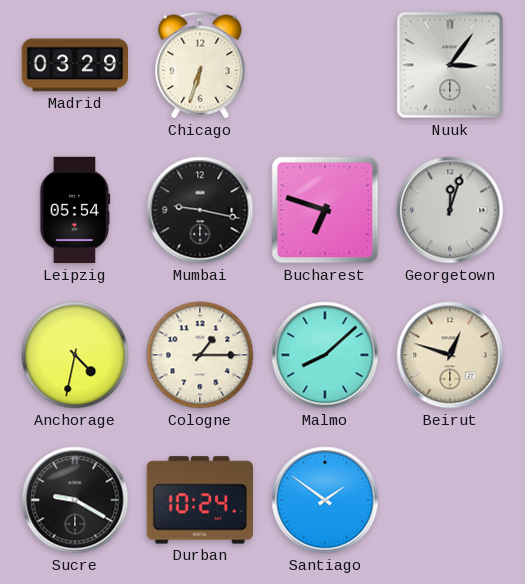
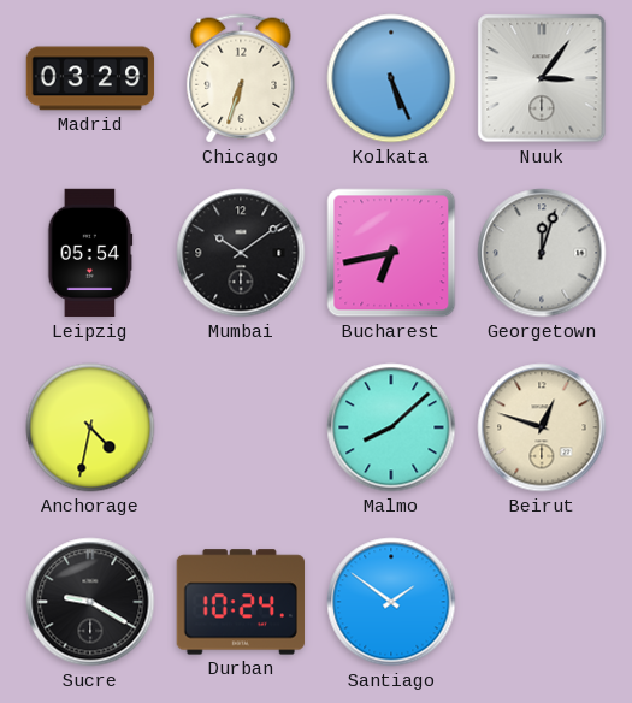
Kolkata: none -> 5:26
Mumbai: 9:17 -> 10:09
Bucharest: 6:48 -> 6:43
Cologne: 1:15 -> none
